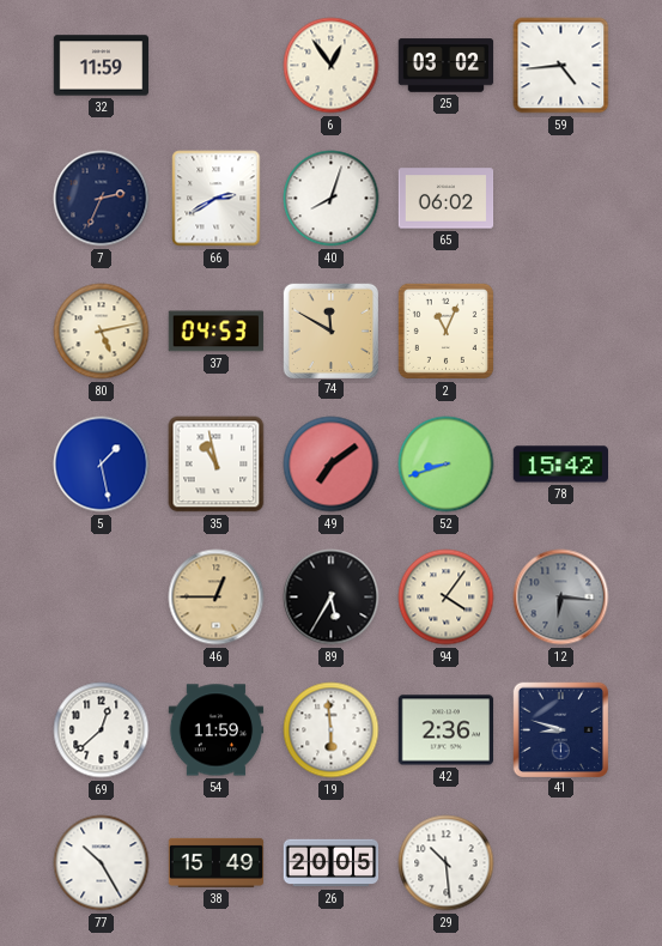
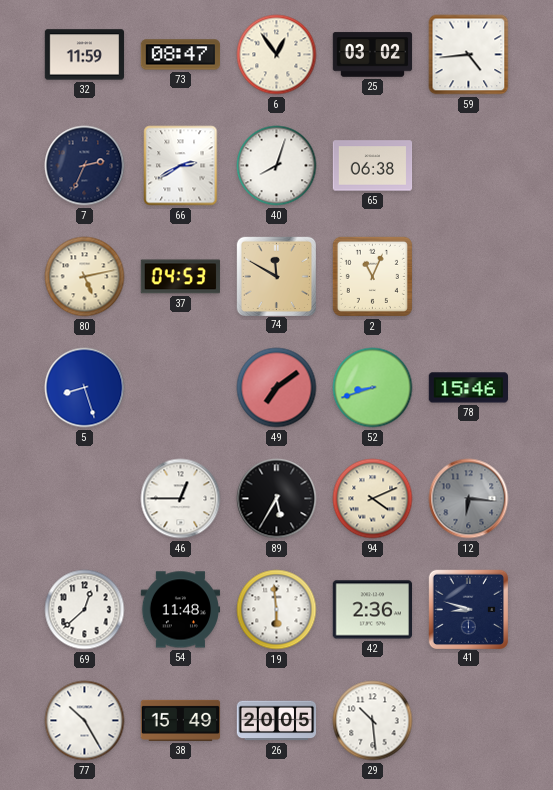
73: none -> 08:47
65: 06:02 -> 06:38
5: 1:28 -> 8:27
35: 10:58 -> none
78: 15:42 -> 15:46
46 dial: champagne -> white
94: 4:06 -> 4:11
54: 11:59 -> 11:48
